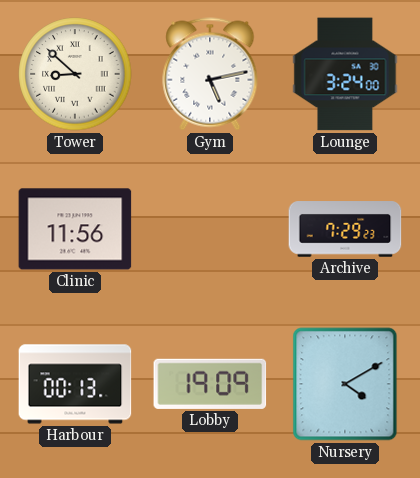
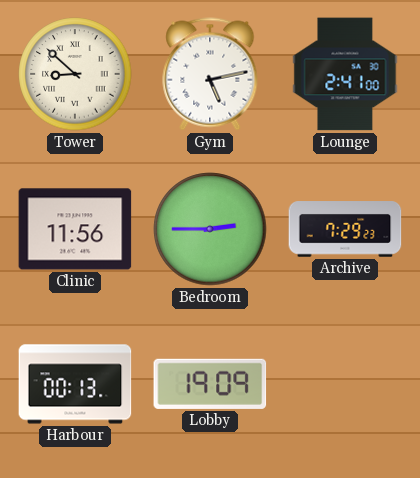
Lounge: 3:24 -> 2:41
Bedroom: none -> 2:45
Nursery: 4:10 -> none
